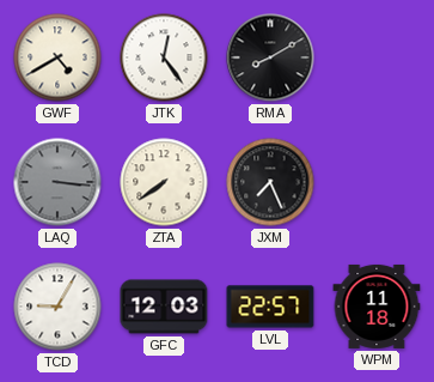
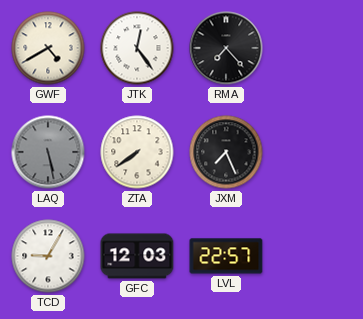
RMA: 8:10 -> 7:23
LAQ: 3:16 -> 5:28
WPM: 11:18 -> none
